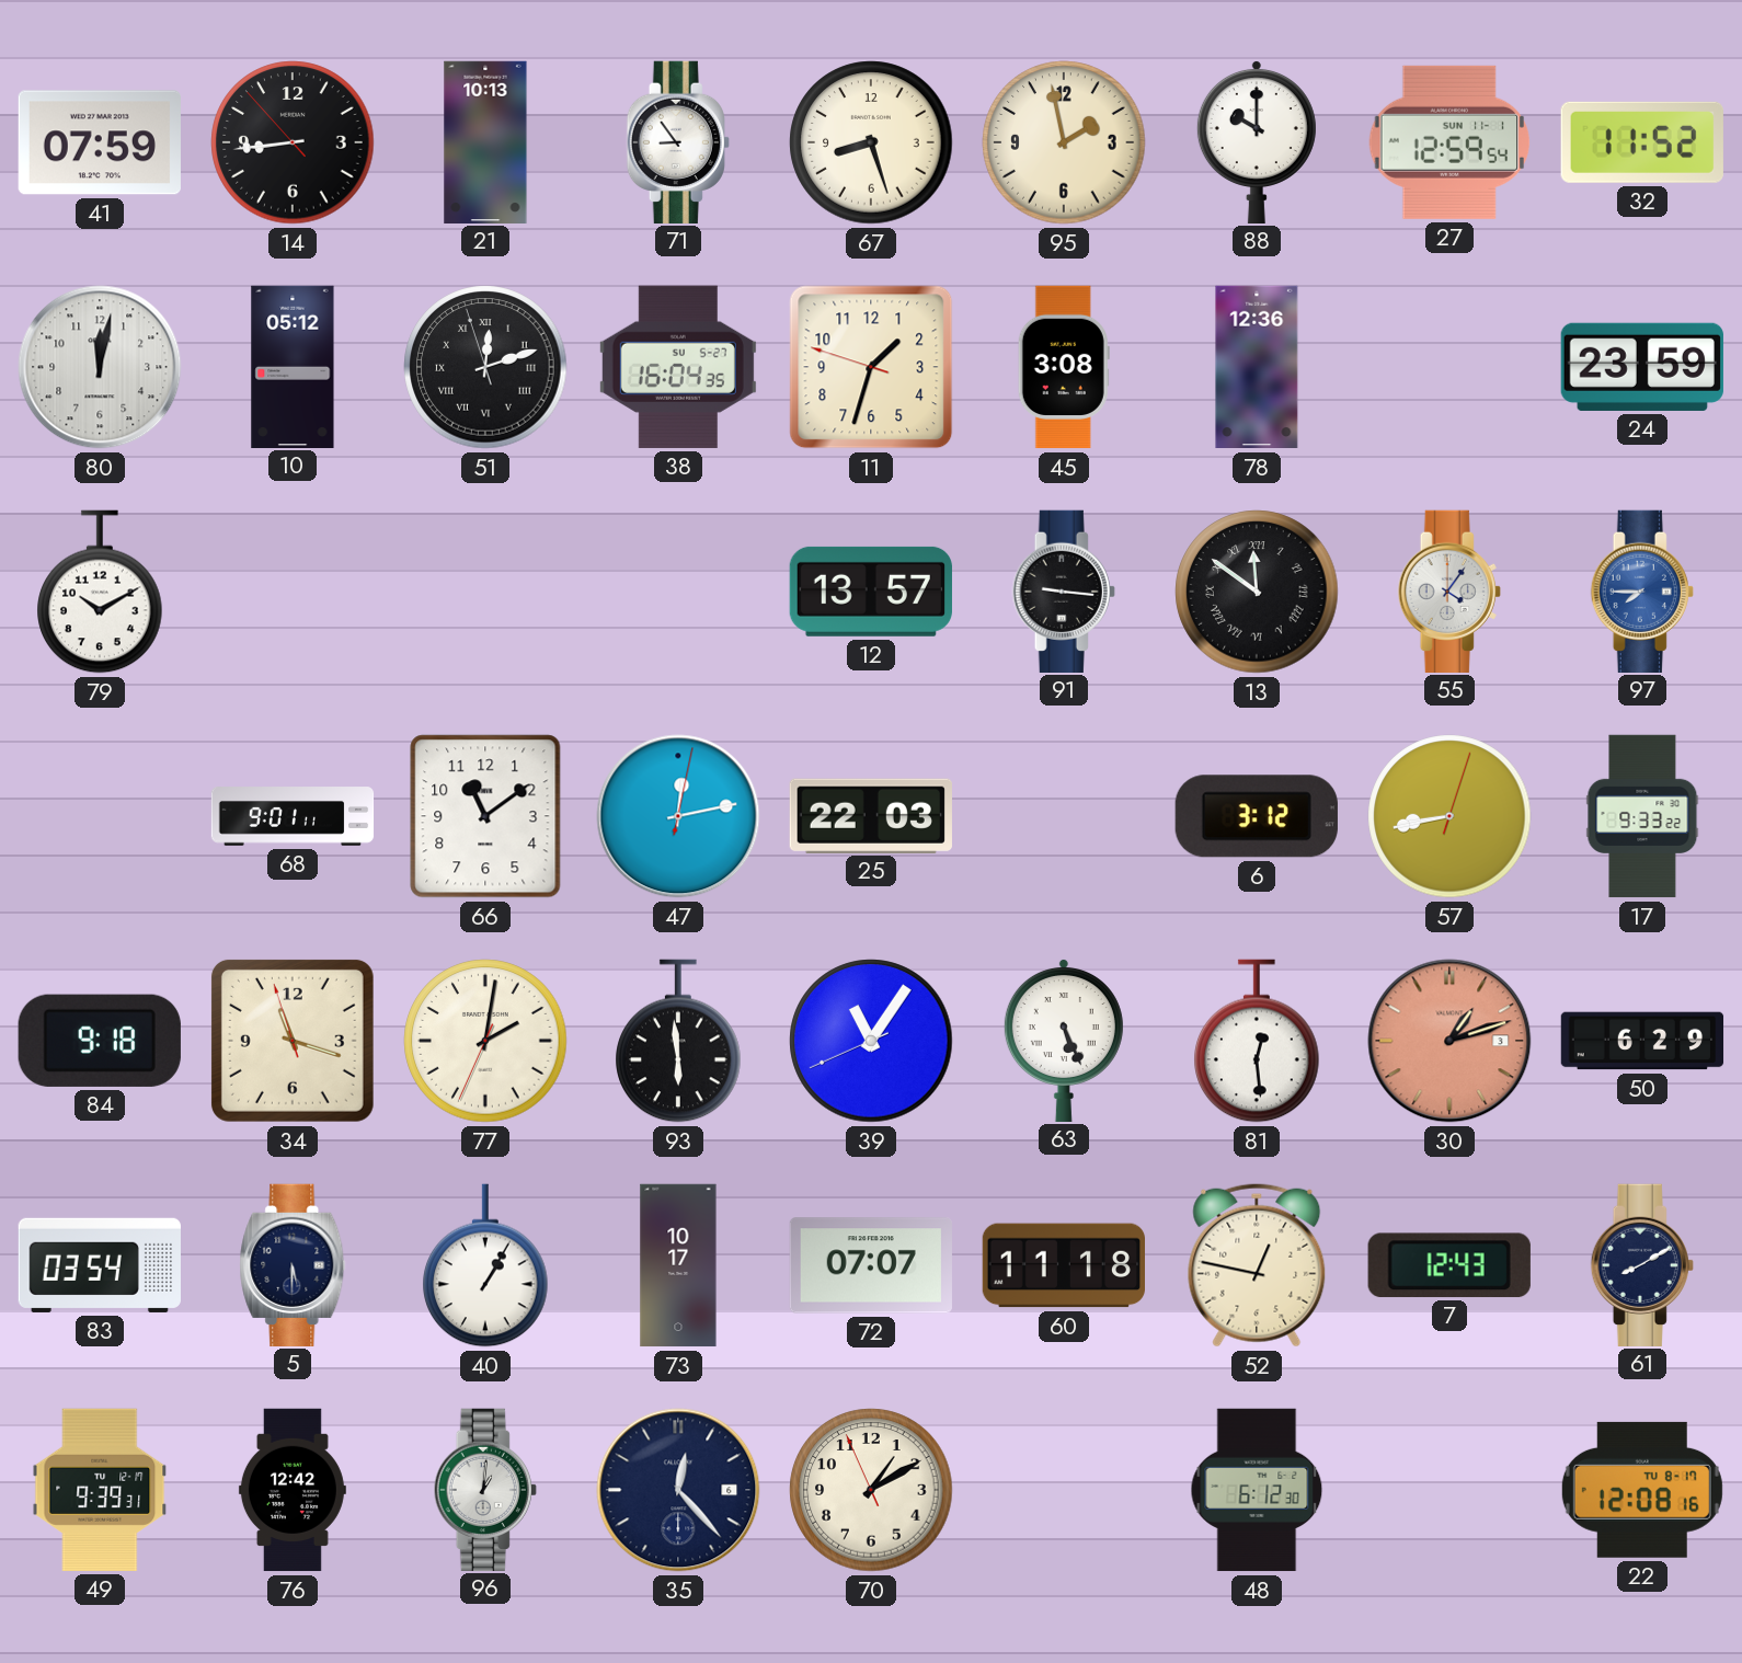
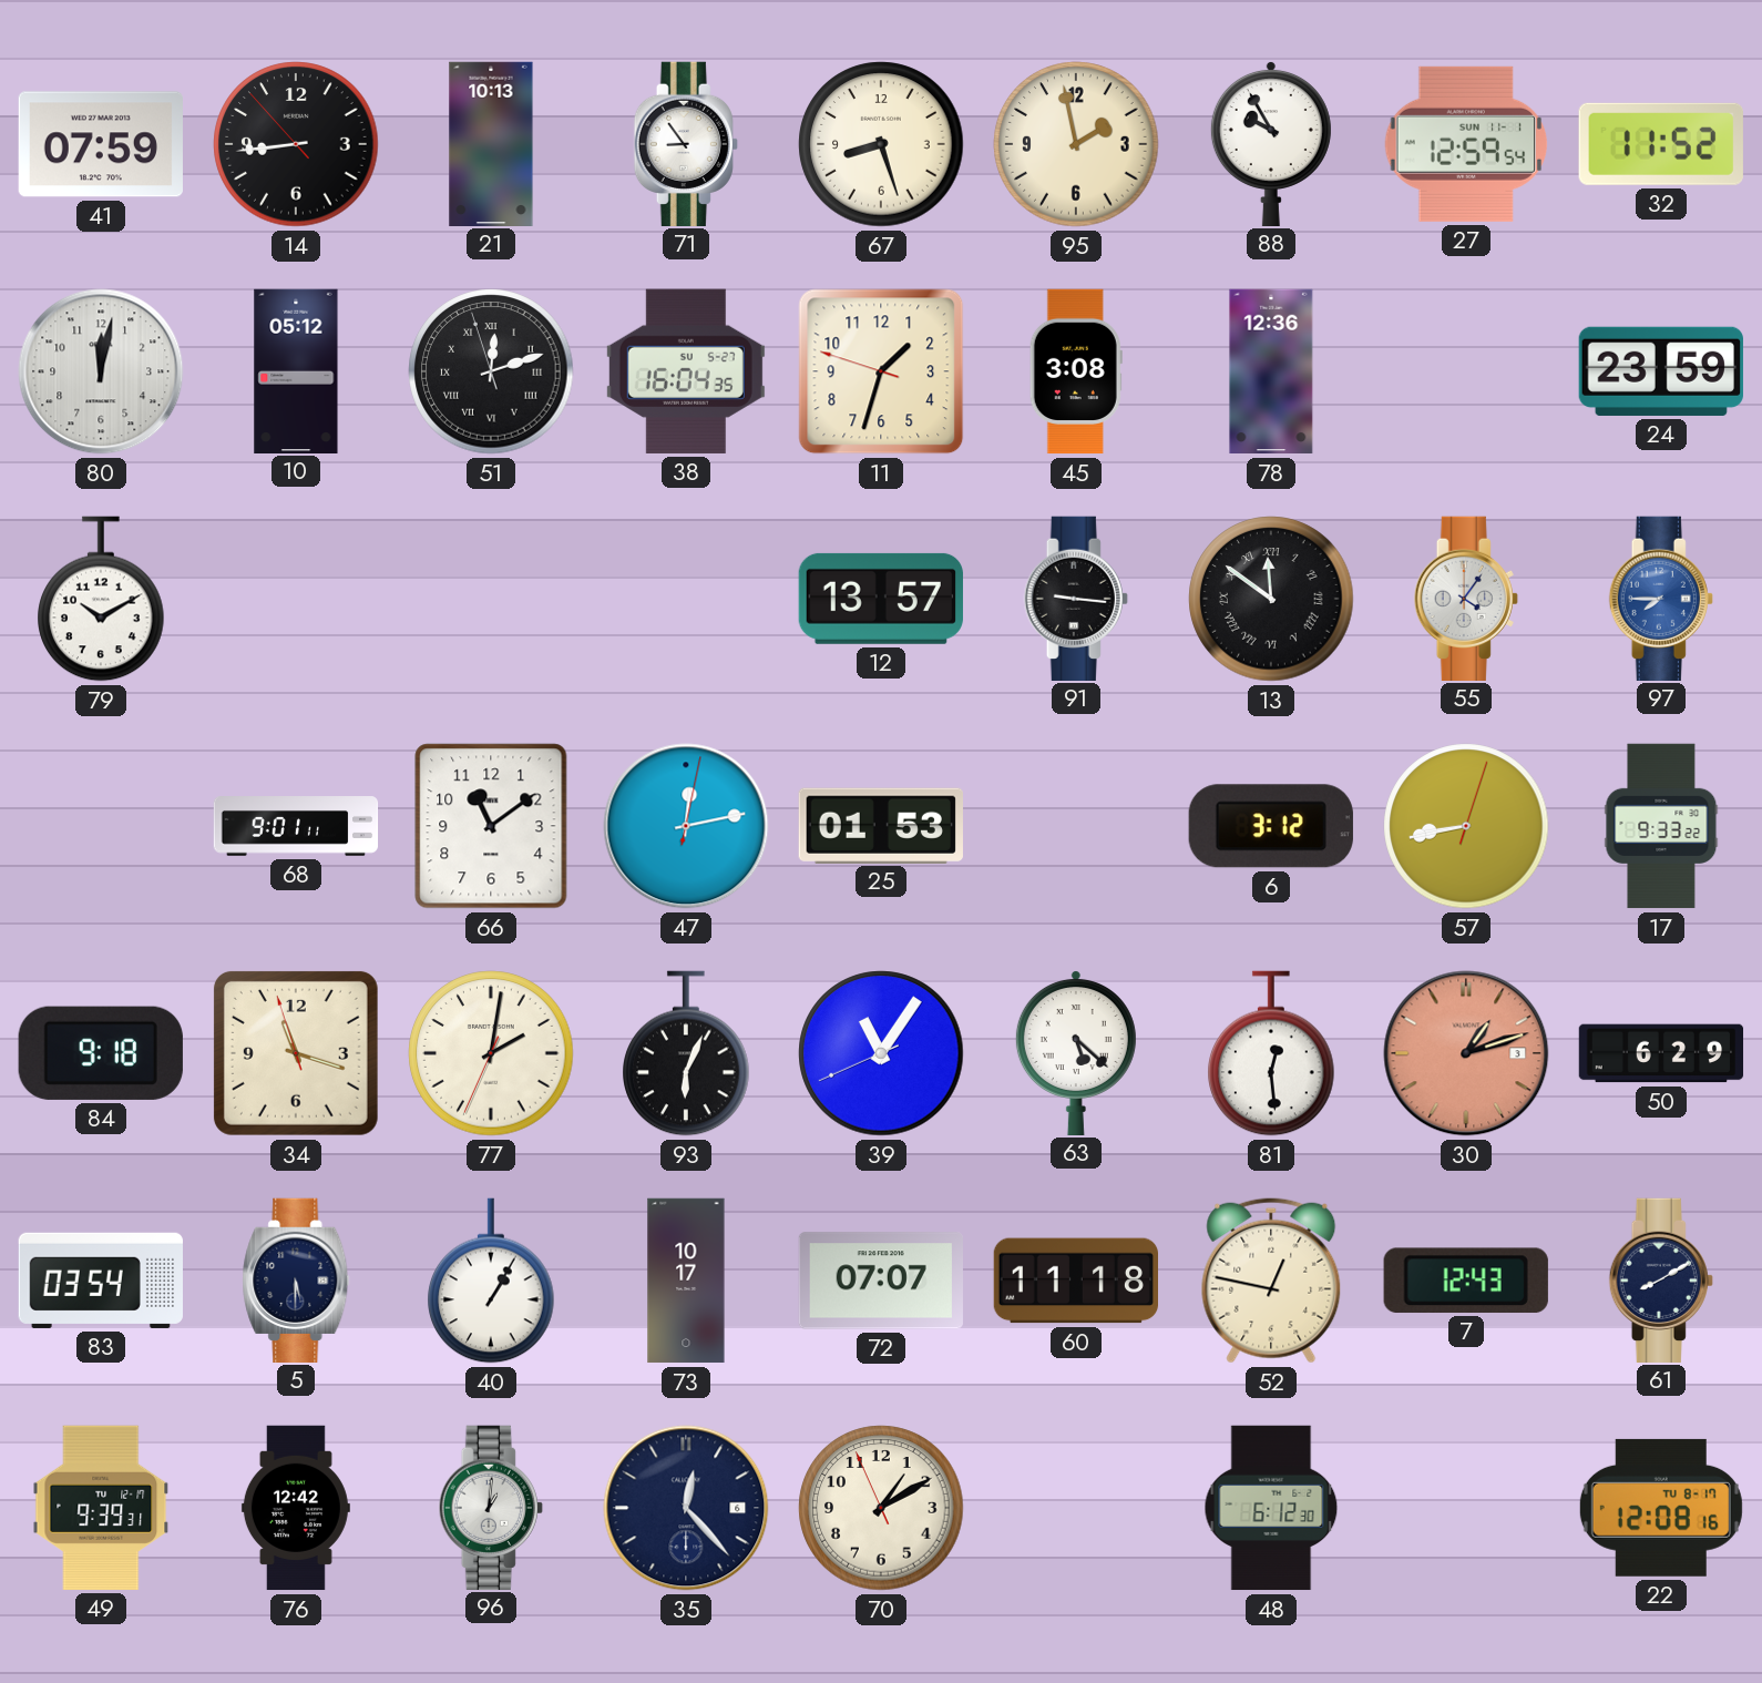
88: 10:00 -> 9:55
25: 22:03 -> 01:53
93: 5:59 -> 6:04
63: 5:26 -> 5:22
